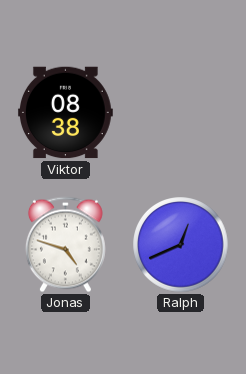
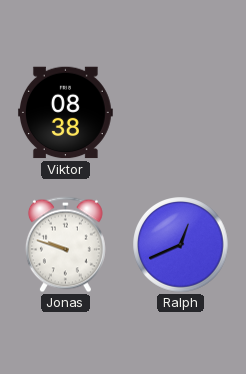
Jonas: 4:48 -> 9:48
